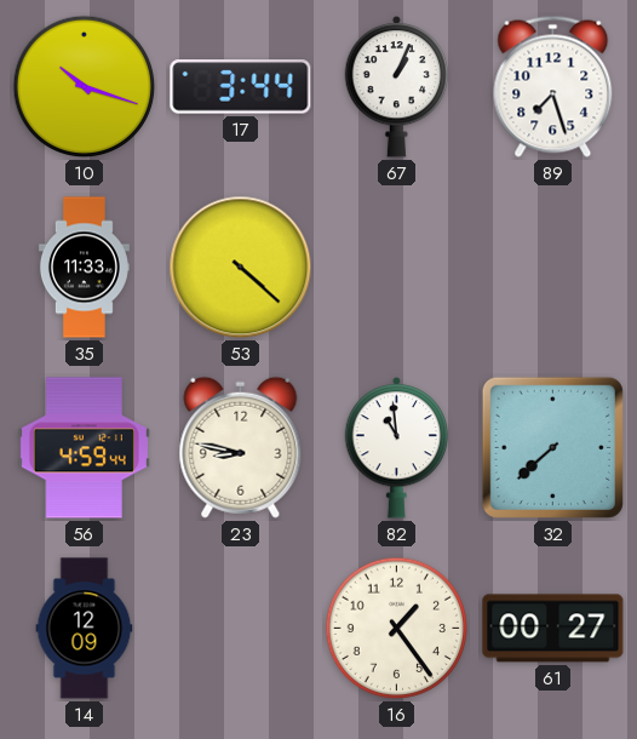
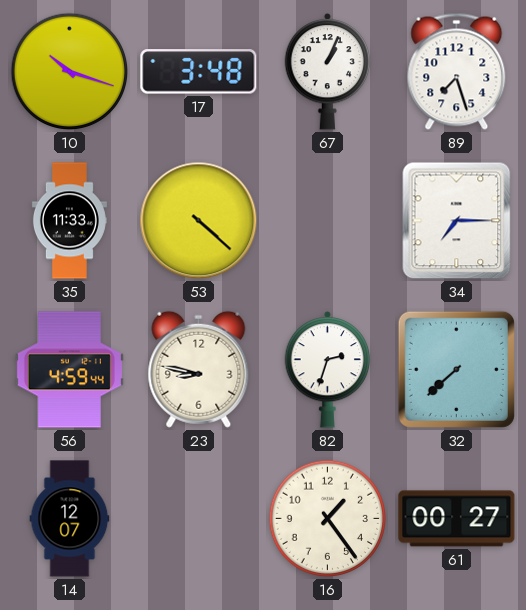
17: 3:44 -> 3:48
34: none -> 7:15
82: 10:59 -> 2:33
14: 12:09 -> 12:07
